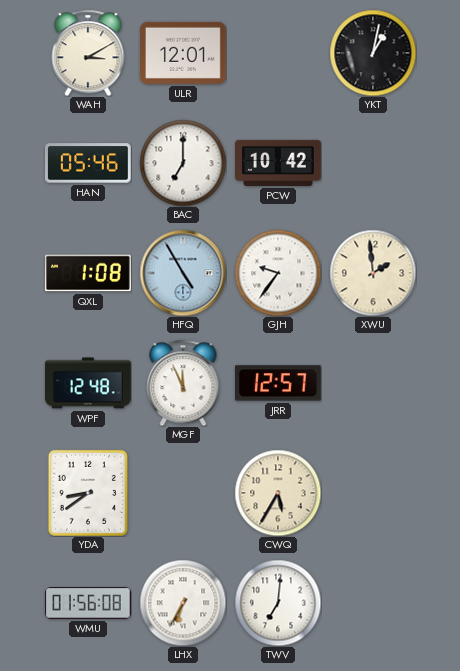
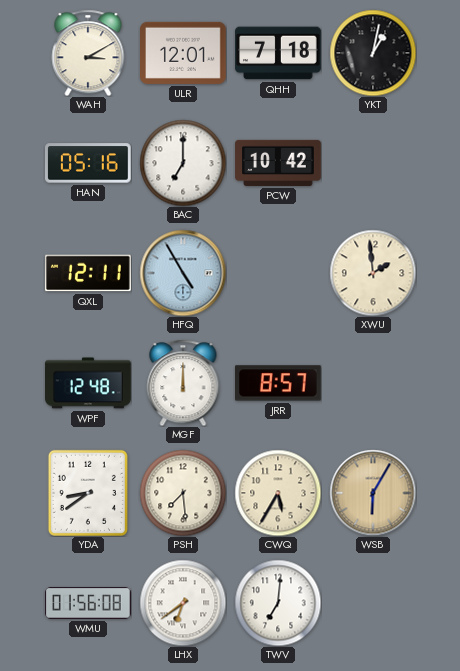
QHH: none -> 7:18
HAN: 05:46 -> 05:16
QXL: 1:08 -> 12:11
GJH: 9:36 -> none
MGF: 11:56 -> 12:00
JRR: 12:57 -> 8:57
PSH: none -> 7:29
WSB: none -> 6:05
LHX: 6:35 -> 6:39
